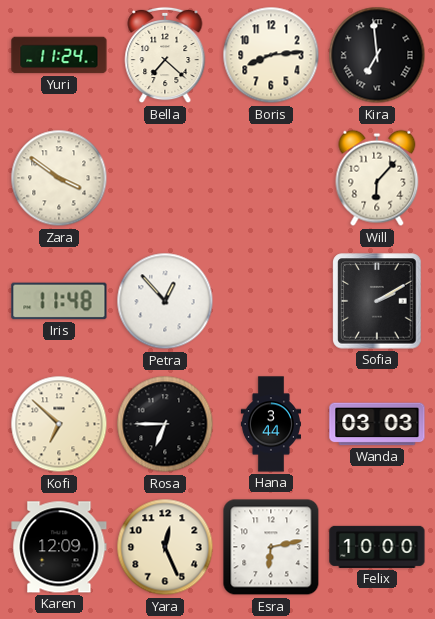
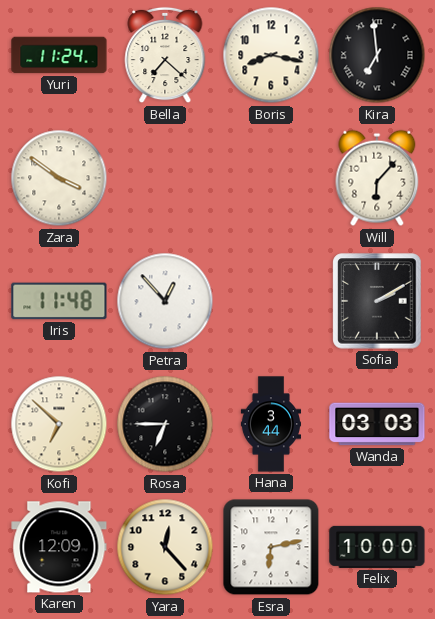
Boris: 8:14 -> 8:17
Yara: 12:26 -> 12:23
